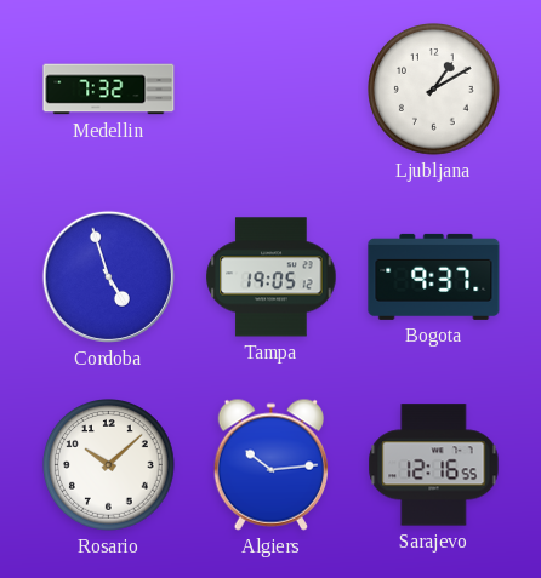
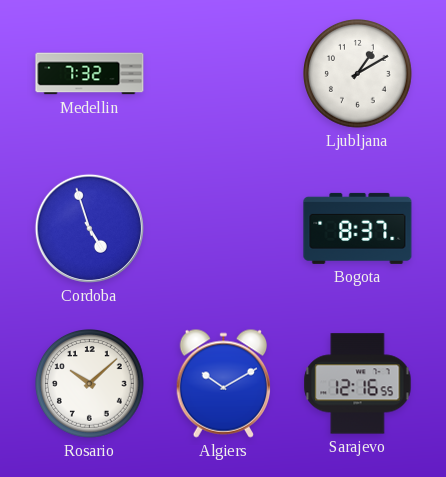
Tampa: 19:05 -> none
Bogota: 9:37 -> 8:37
Algiers: 10:14 -> 10:10
